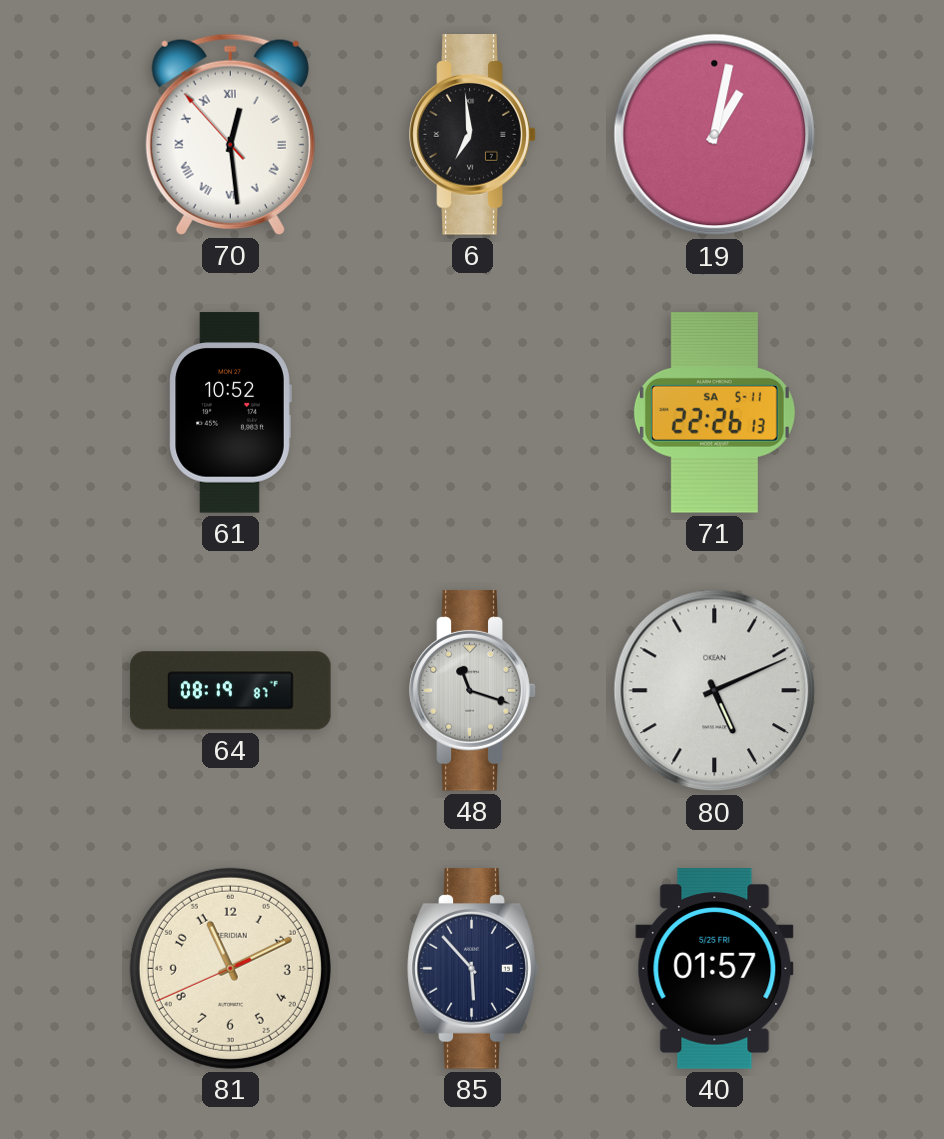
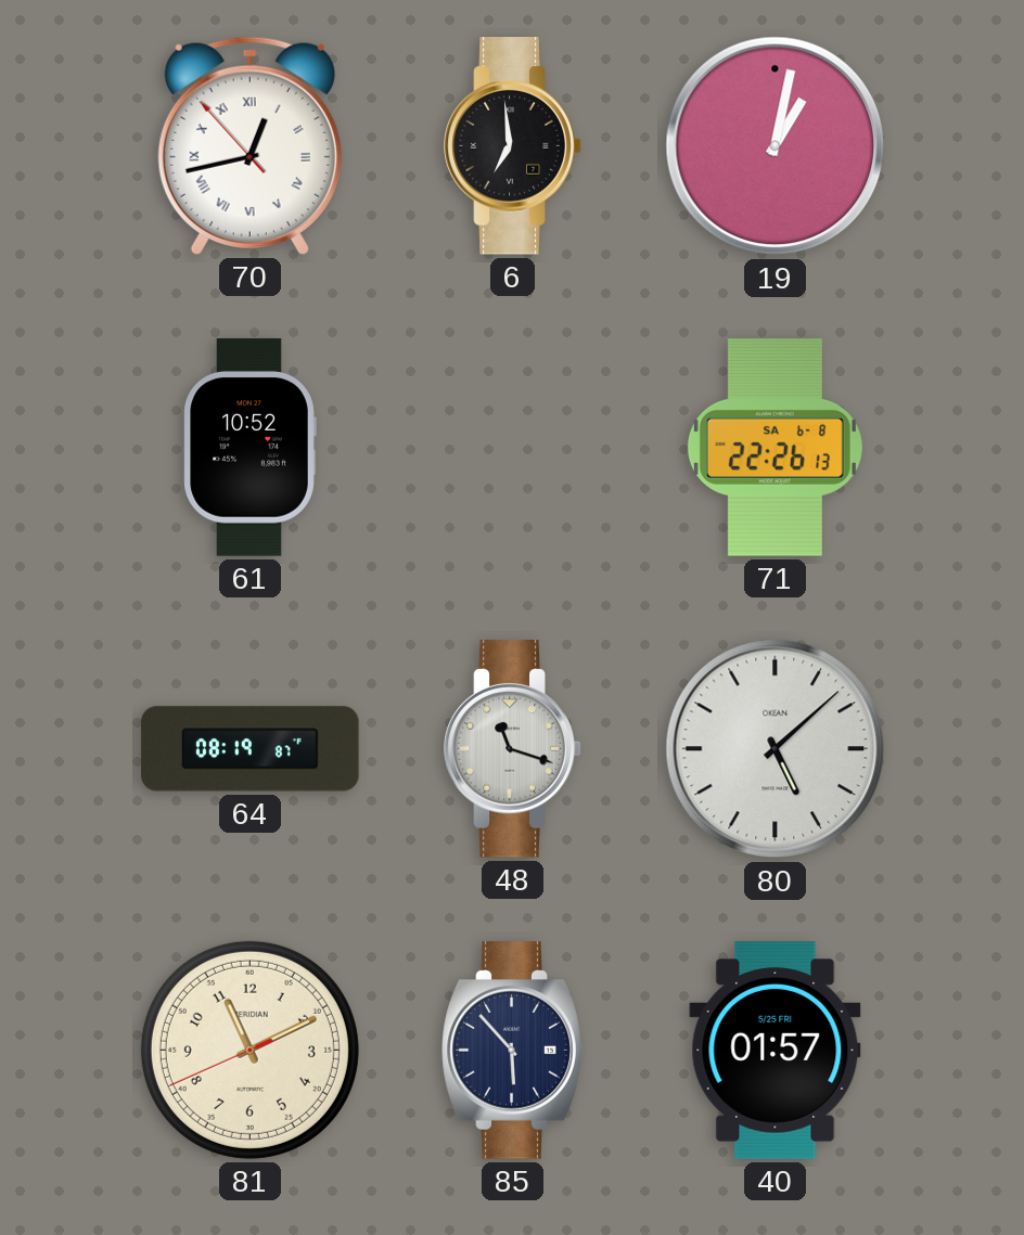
70: 12:28 -> 12:42
71 date: SA 5-11 -> SA 6-8
80: 5:11 -> 5:08
